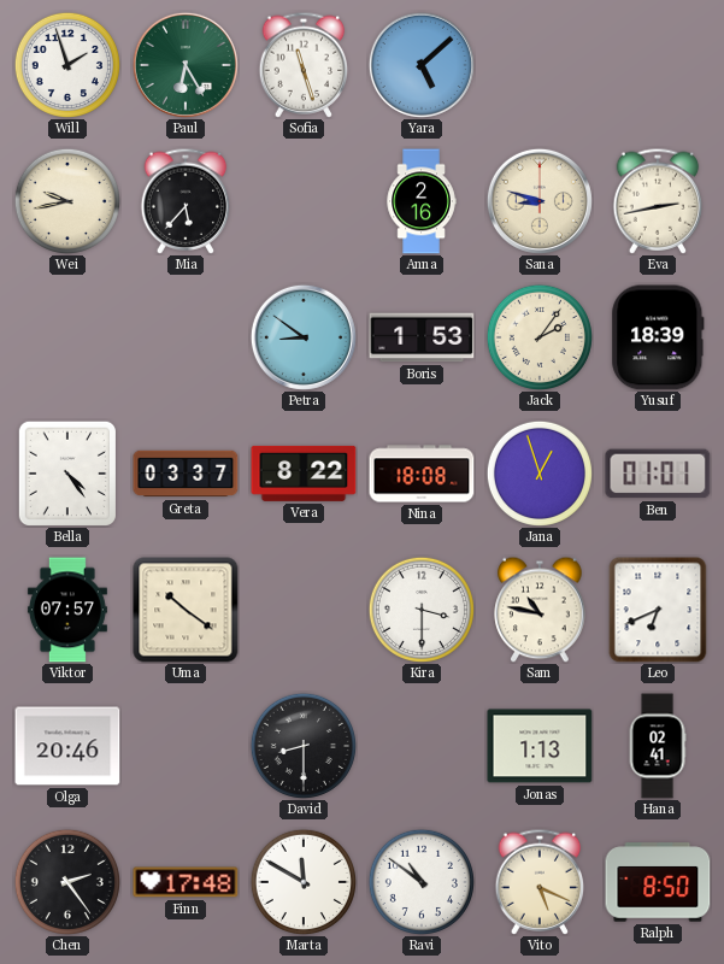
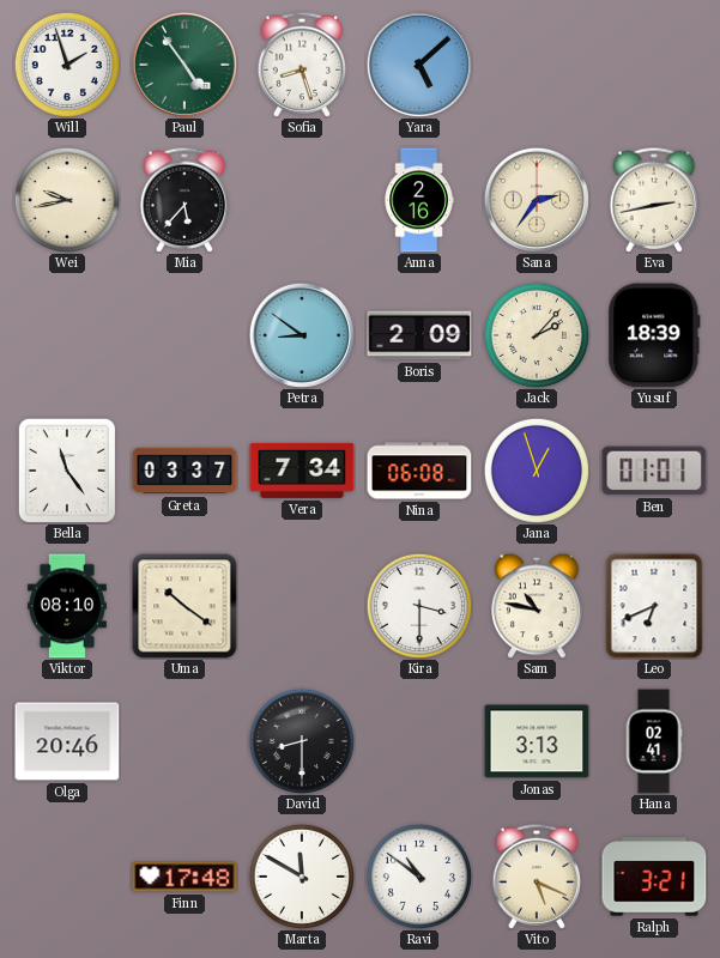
Paul: 6:25 -> 4:54
Sofia: 11:27 -> 8:27
Sana: 8:48 -> 2:36
Boris: 1:53 -> 2:09
Jack: 2:06 -> 2:07
Bella: 4:24 -> 11:24
Vera: 8:22 -> 7:34
Nina: 18:08 -> 06:08
Viktor: 07:57 -> 08:10
Jonas: 1:13 -> 3:13
Chen: 2:24 -> none
Ralph: 8:50 -> 3:21
